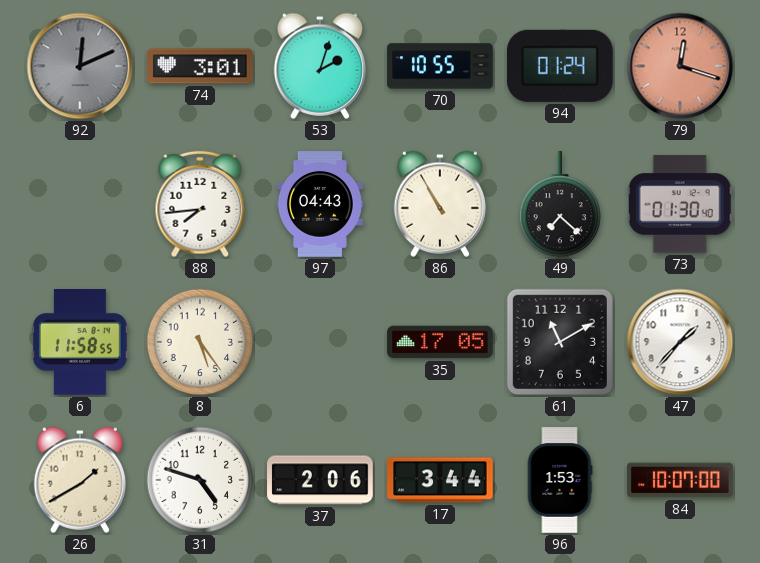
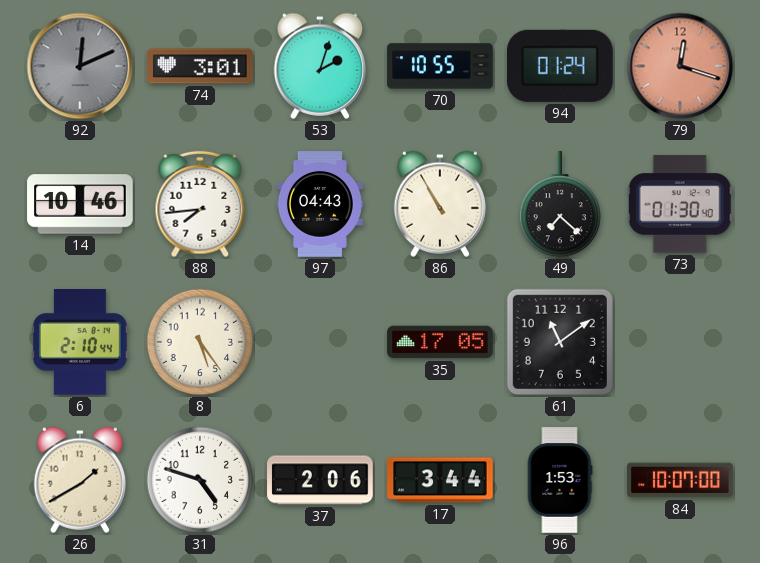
14: none -> 10:46
6: 11:58 -> 2:10
61: 11:10 -> 11:09
47: 1:37 -> none
